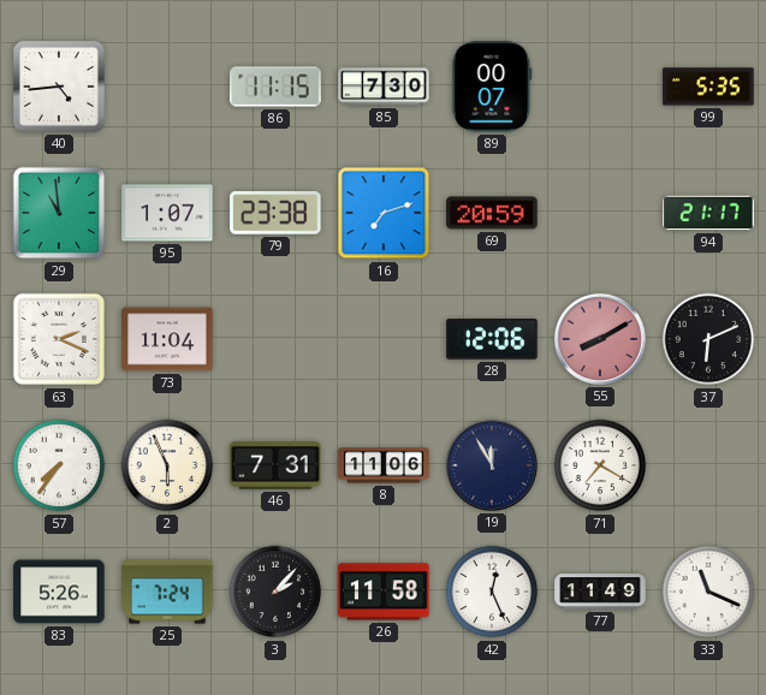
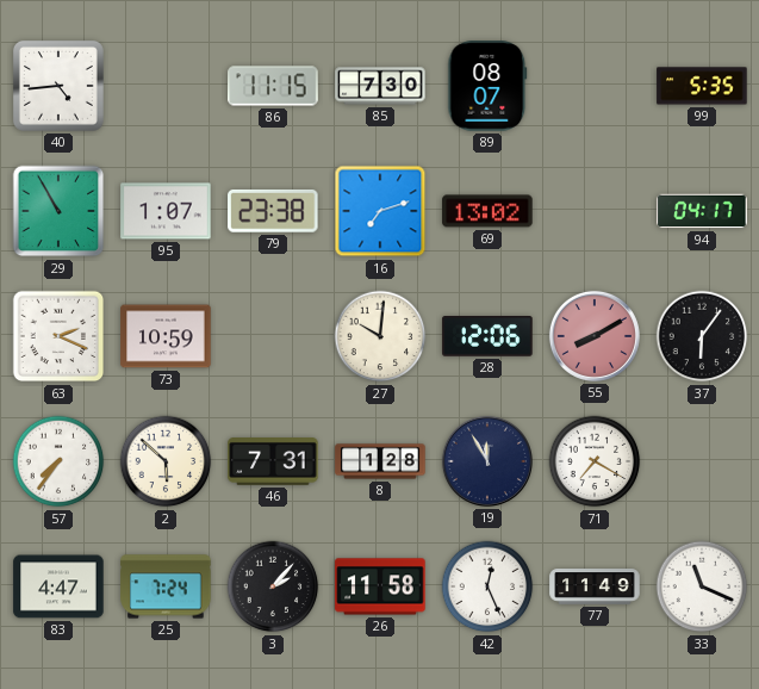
89: 00:07 -> 08:07
29: 10:59 -> 10:55
69: 20:59 -> 13:02
94: 21:17 -> 04:17
73: 11:04 -> 10:59
27: none -> 10:01
37: 6:11 -> 6:06
2: 5:56 -> 5:52
8: 11:06 -> 1:28
83: 5:26 -> 4:47
